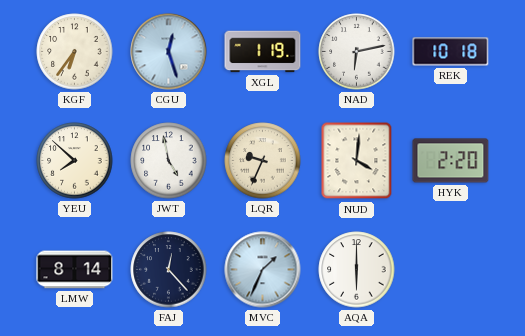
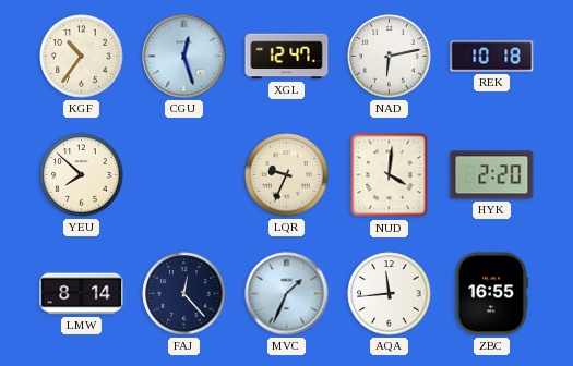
KGF: 6:36 -> 10:36
XGL: 1:19 -> 12:47
JWT: 4:58 -> none
AQA: 6:00 -> 11:44
ZBC: none -> 16:55
